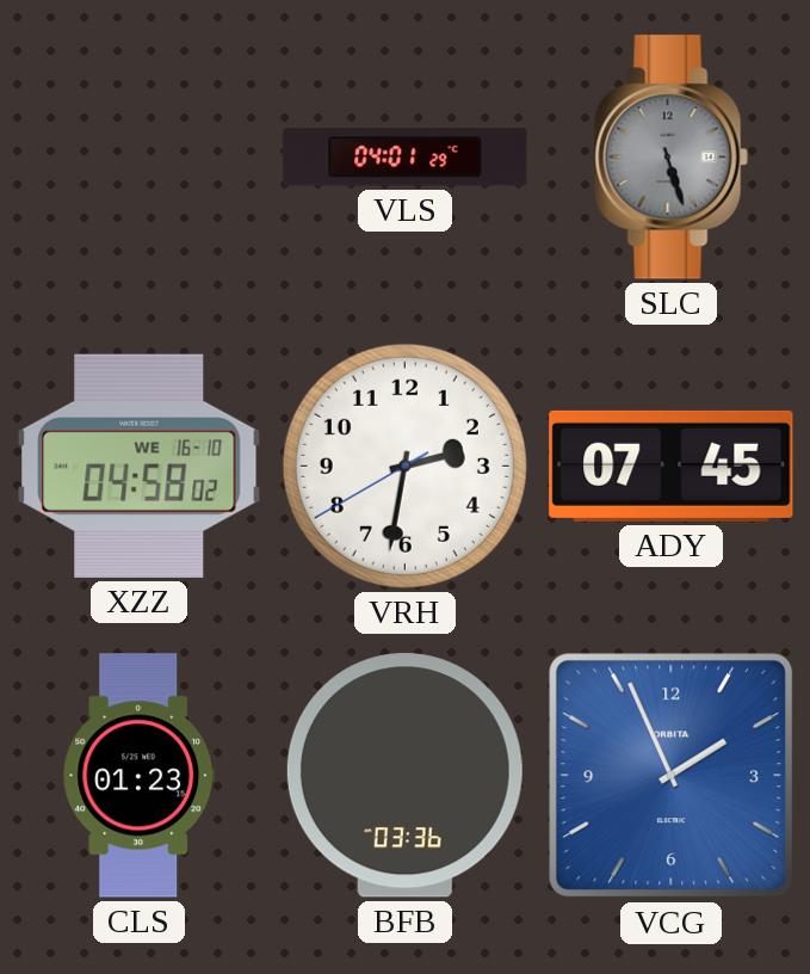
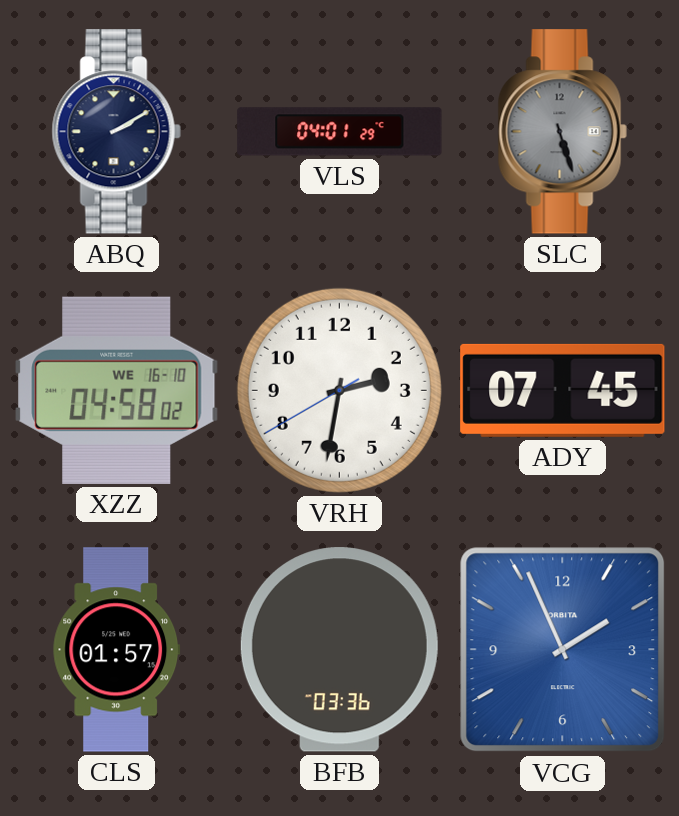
ABQ: none -> 2:10
CLS: 01:23 -> 01:57
